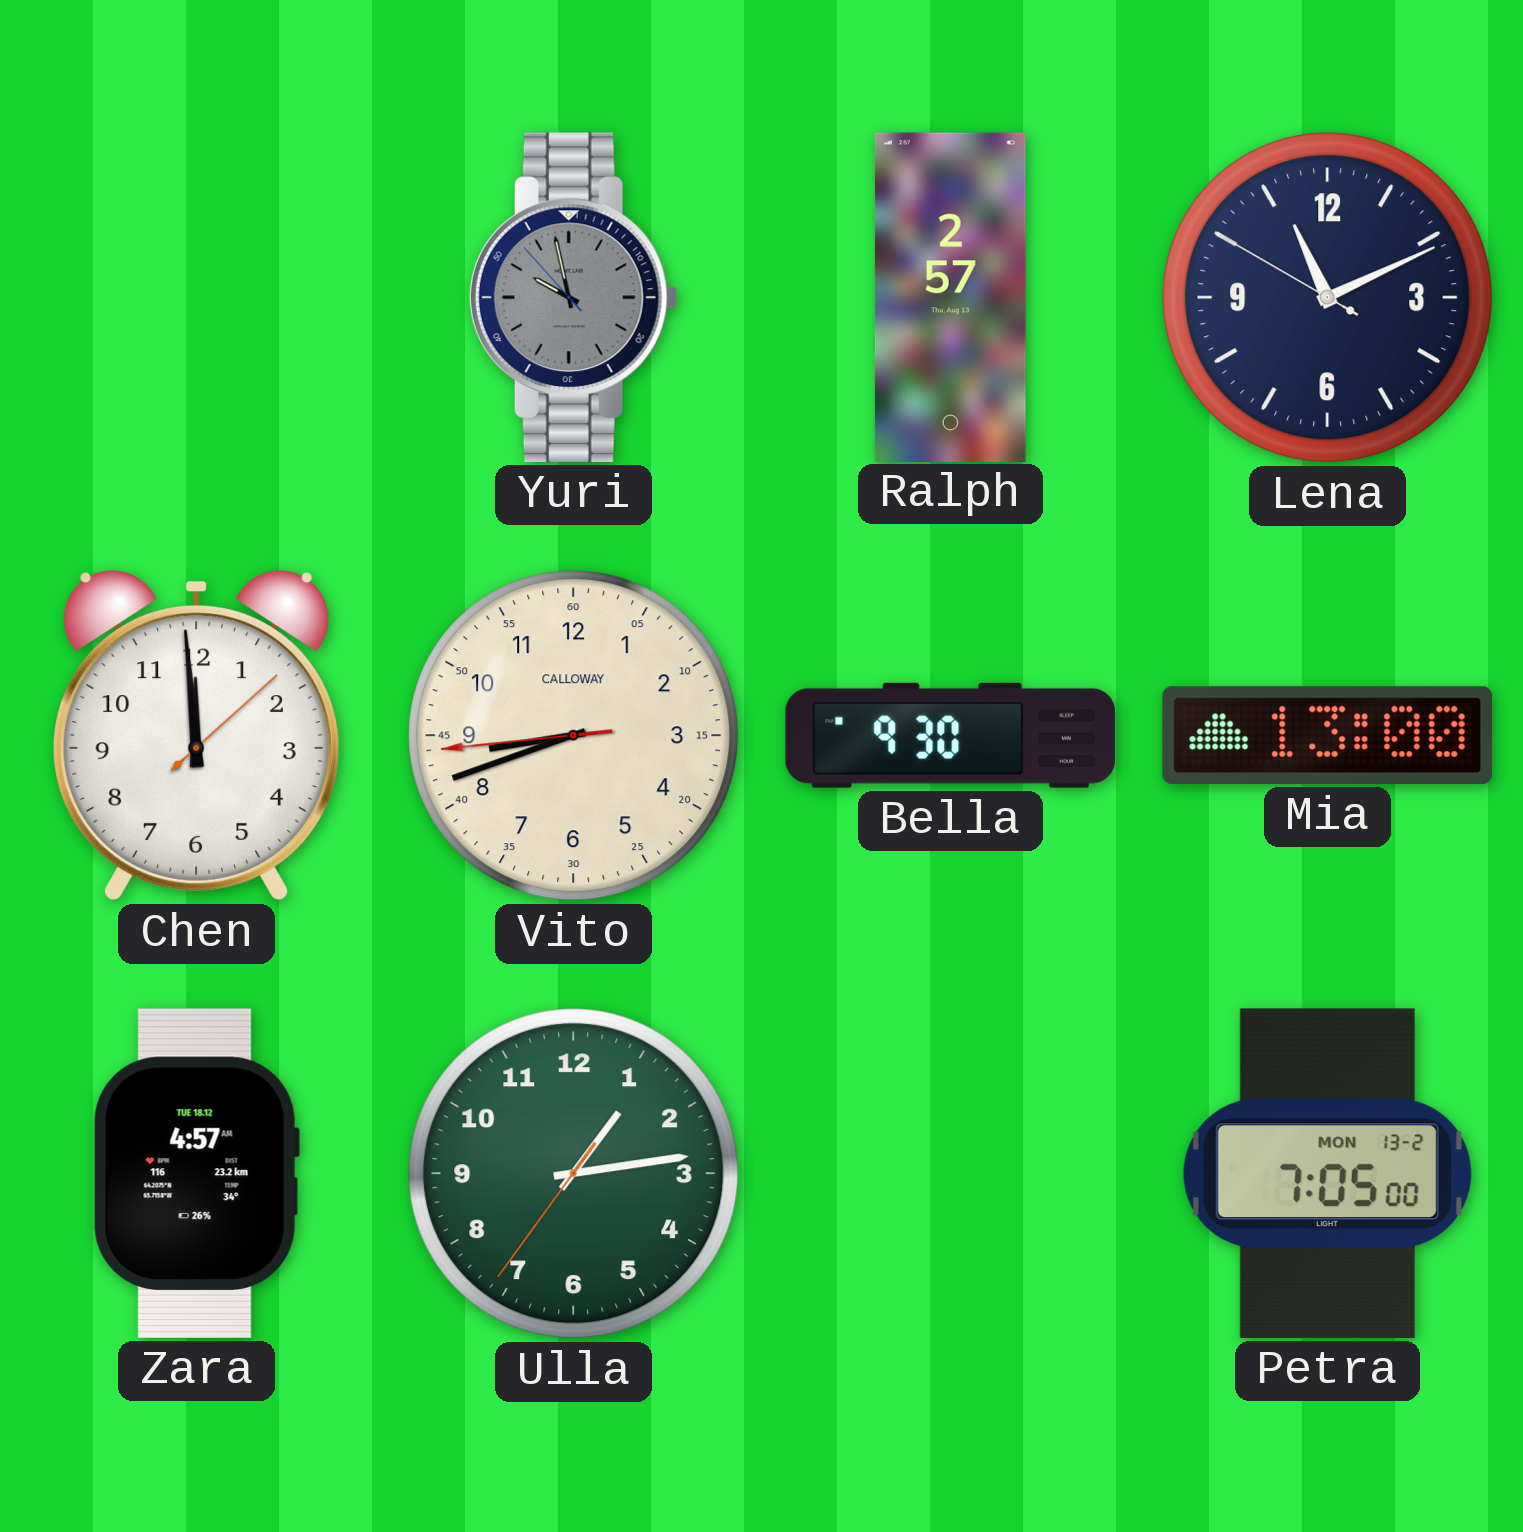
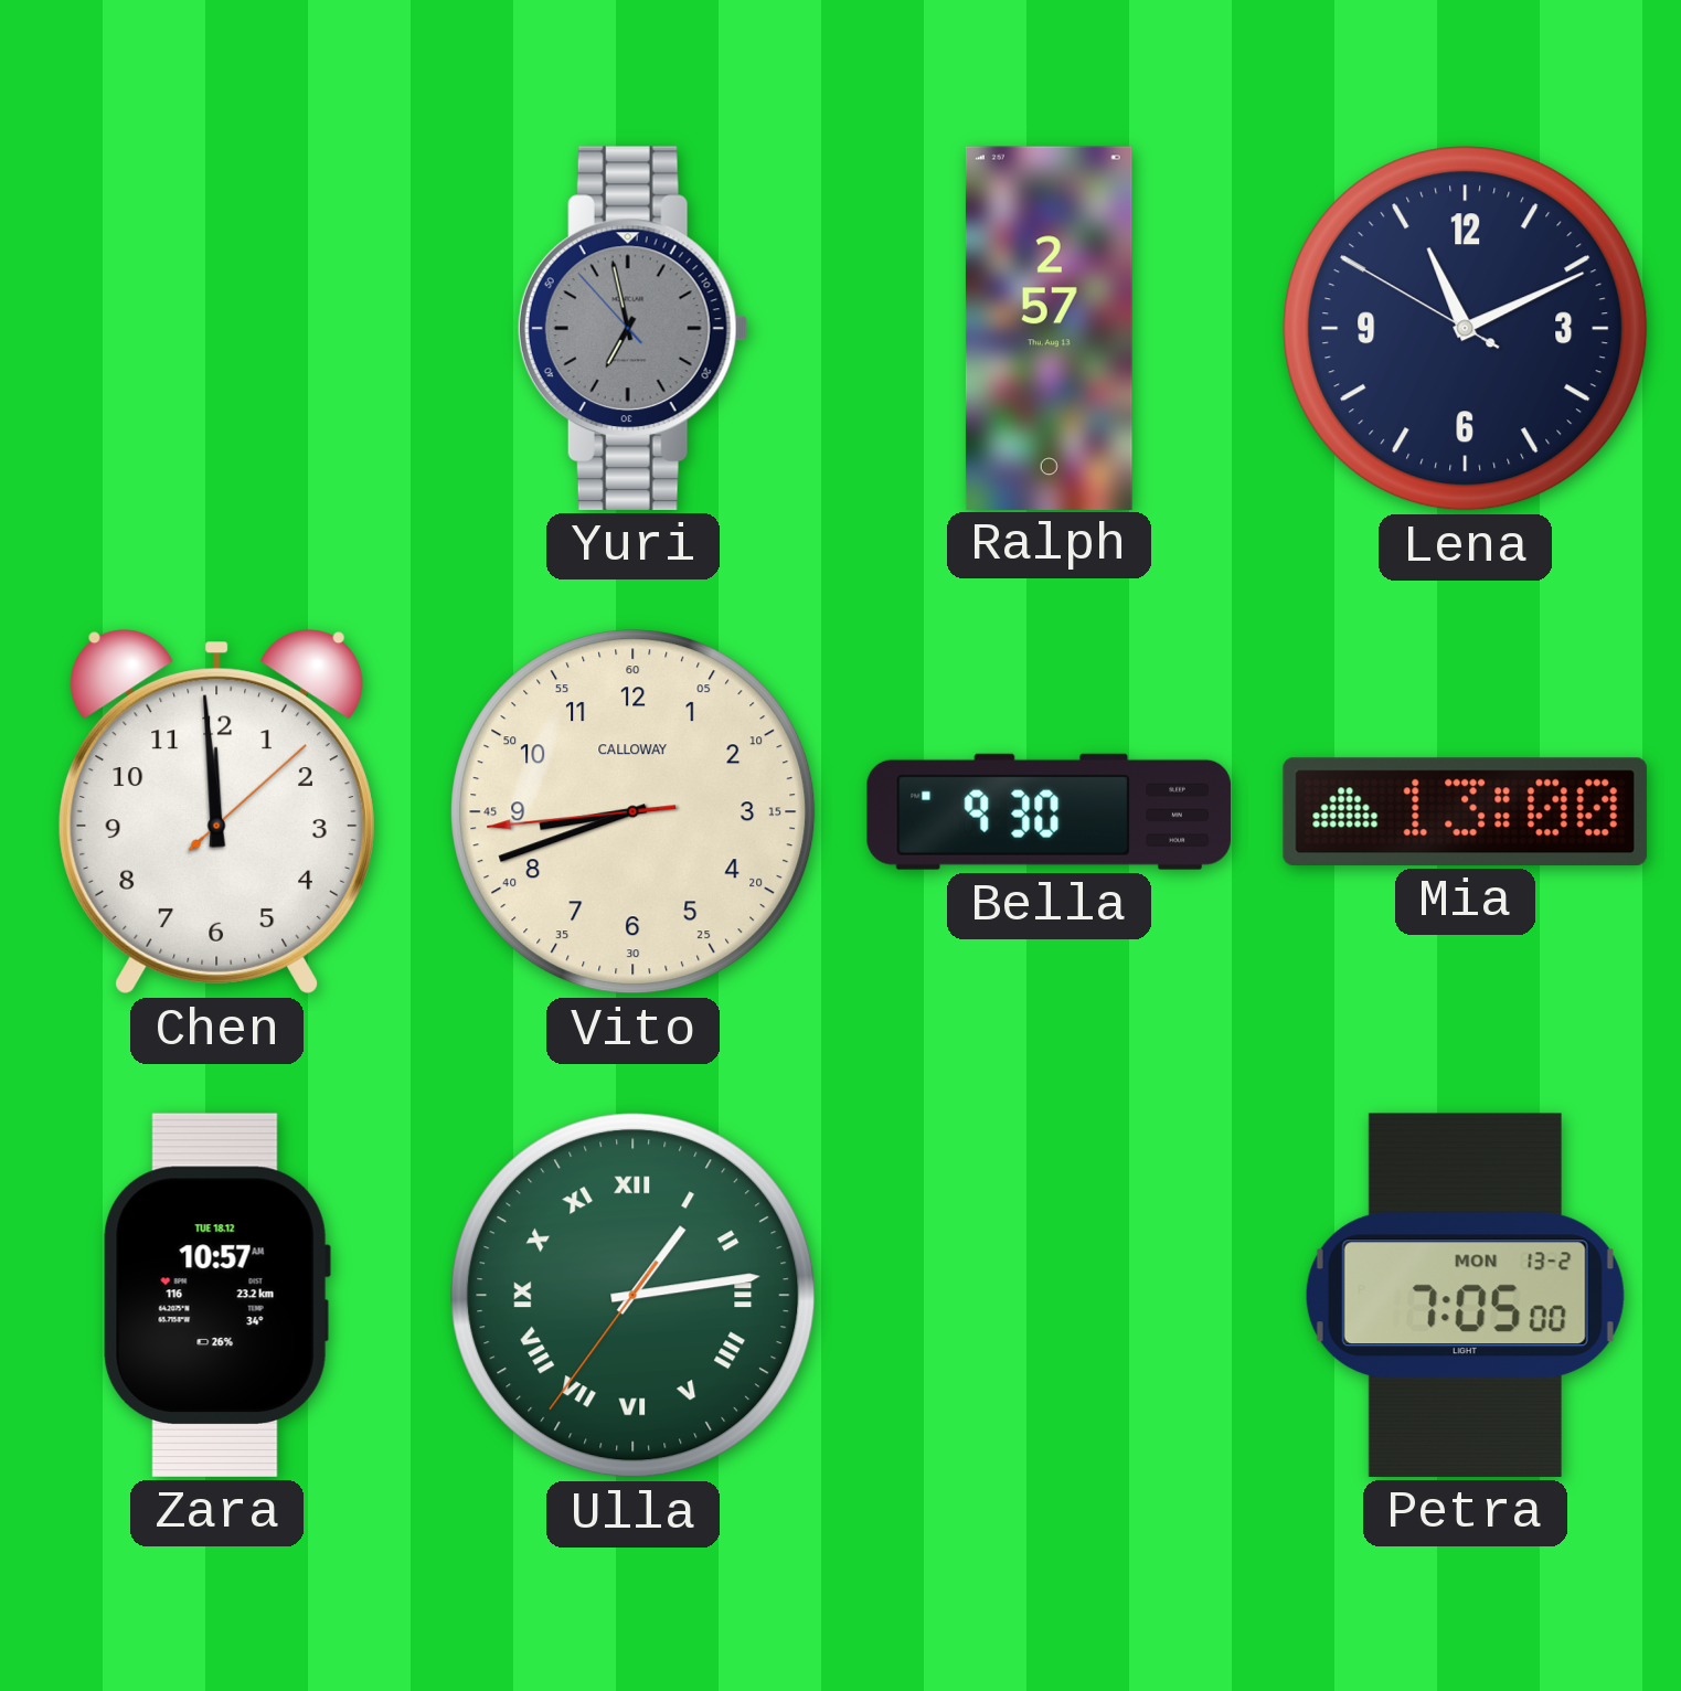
Yuri: 9:57 -> 6:57
Zara: 4:57 -> 10:57
Ulla numerals: Arabic -> Roman
